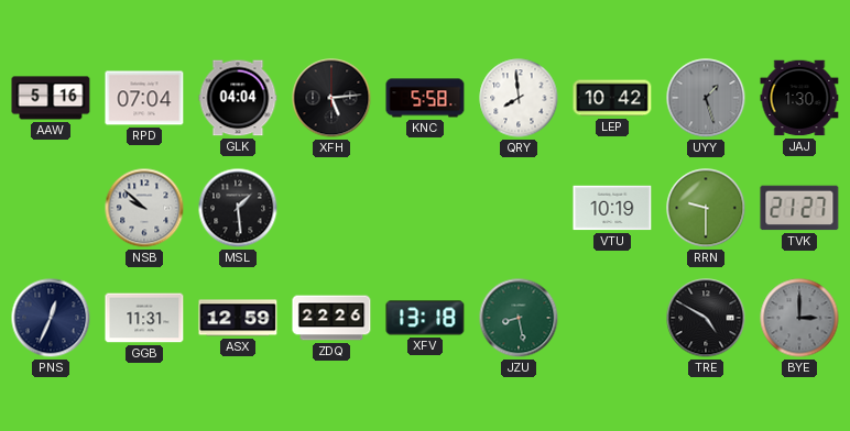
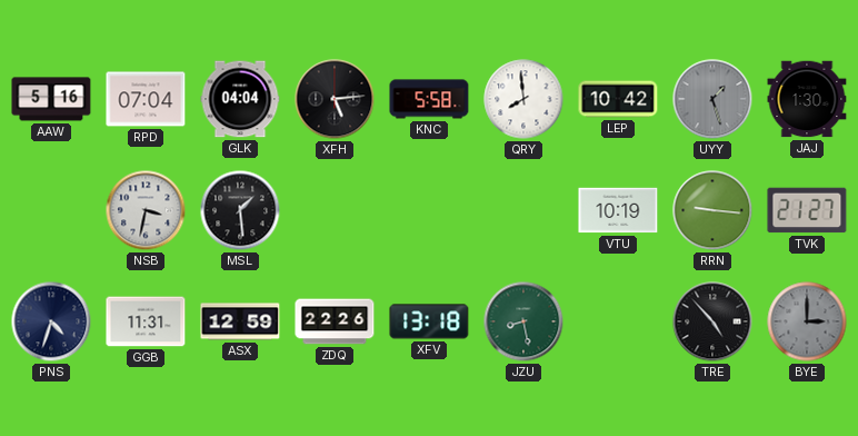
NSB: 9:52 -> 3:32
RRN: 9:30 -> 9:16
PNS: 12:34 -> 4:33
TRE: 4:50 -> 4:53
